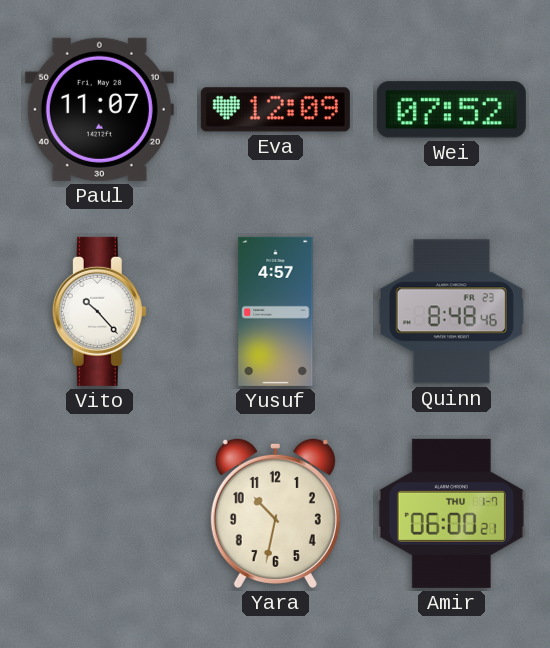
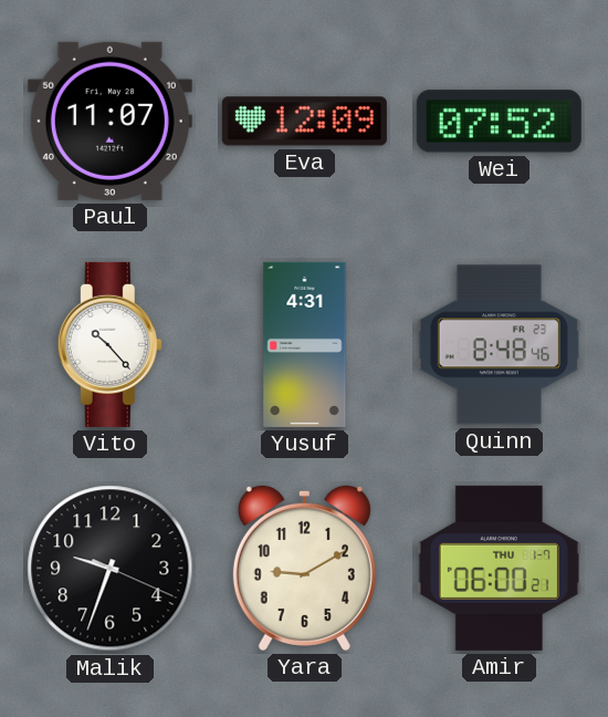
Yusuf: 4:57 -> 4:31
Malik: none -> 9:33
Yara: 10:32 -> 9:10
